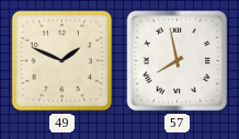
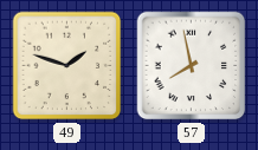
49: 1:49 -> 1:48
